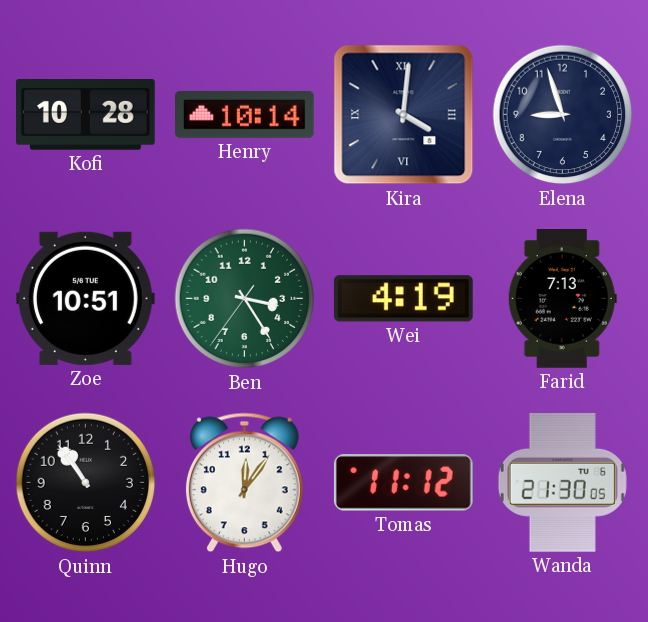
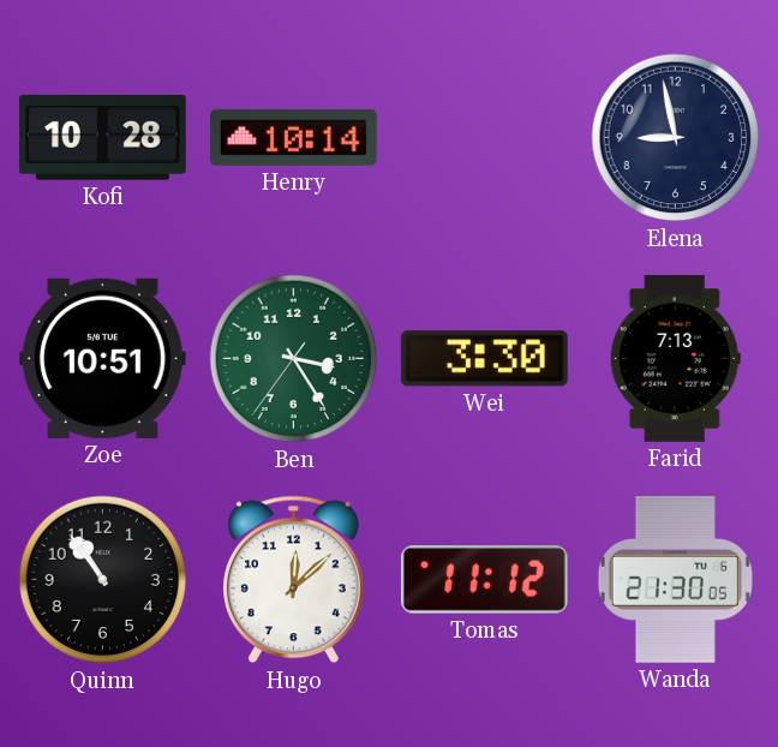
Kira: 4:01 -> none
Elena: 8:57 -> 8:58
Wei: 4:19 -> 3:30
Hugo: 12:06 -> 12:08
